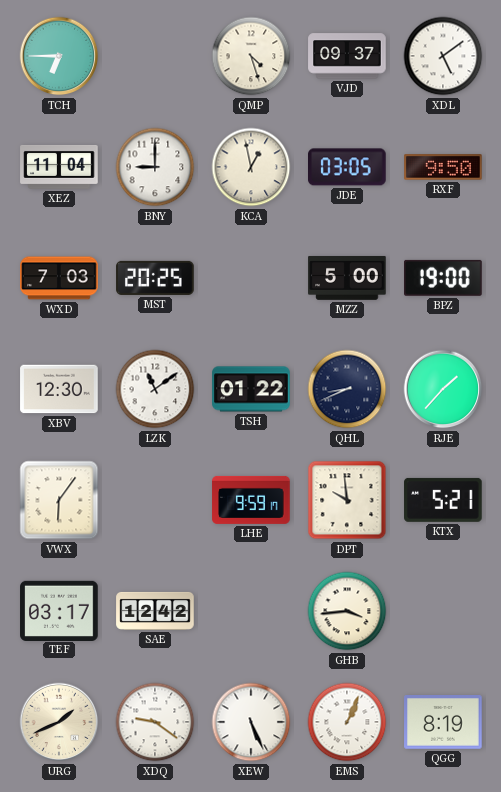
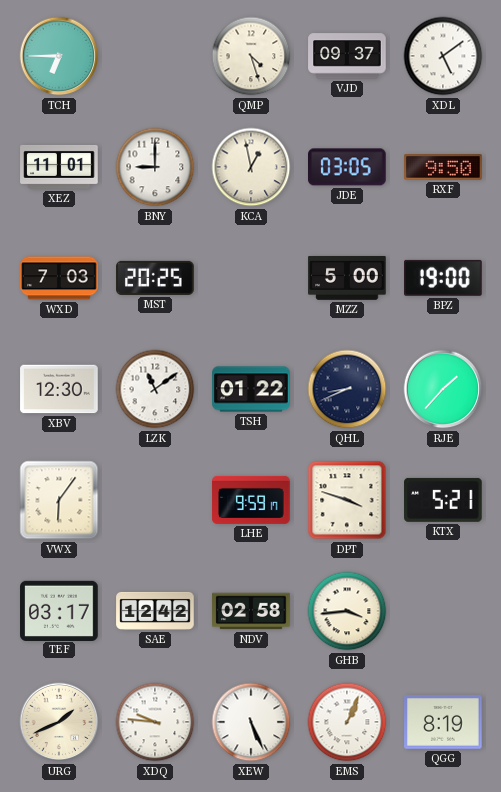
XEZ: 11:04 -> 11:01
DPT: 9:59 -> 3:48
NDV: none -> 02:58
XDQ: 9:21 -> 9:46
